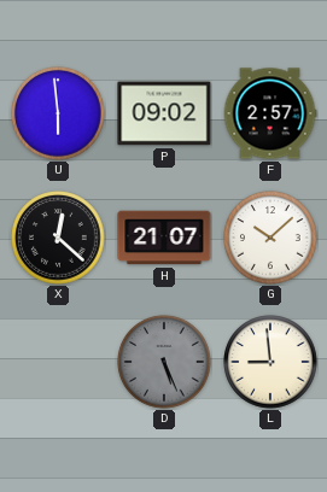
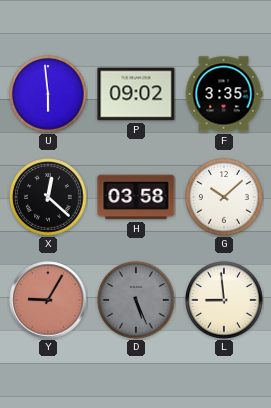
F: 2:57 -> 3:35
H: 21:07 -> 03:58
Y: none -> 9:05
